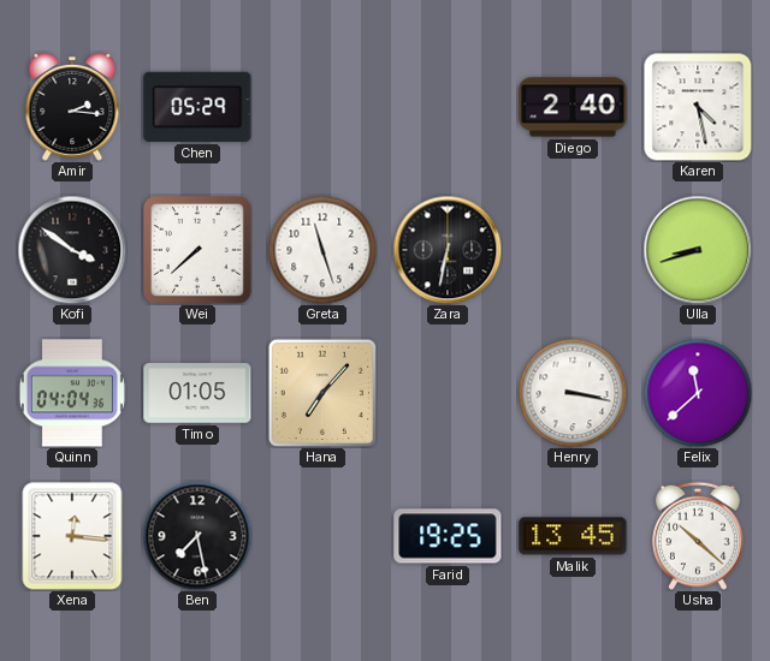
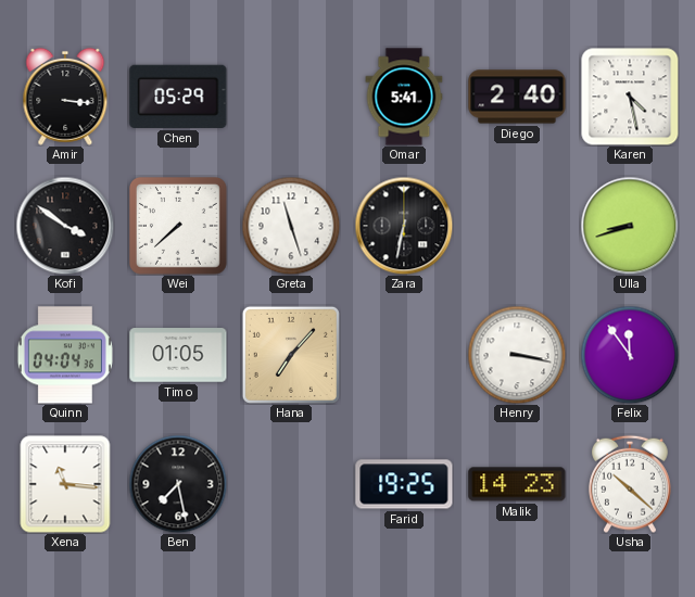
Amir: 2:16 -> 3:16
Omar: none -> 5:41
Felix: 11:38 -> 11:54
Xena: 12:16 -> 11:16
Malik: 13:45 -> 14:23
